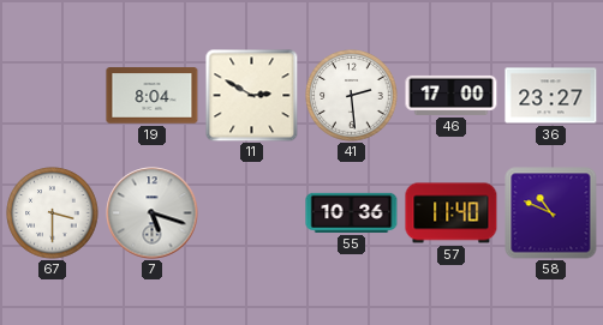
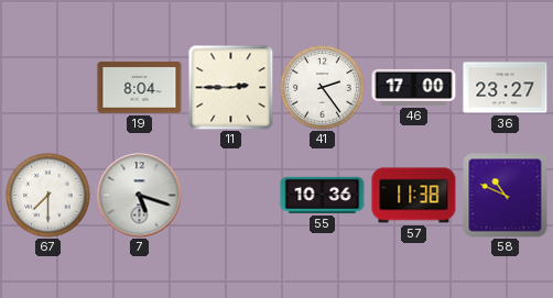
11: 2:50 -> 2:45
41: 2:29 -> 2:24
67: 3:30 -> 7:30
57: 11:40 -> 11:38
